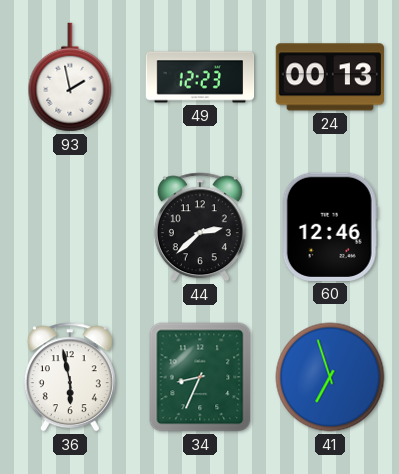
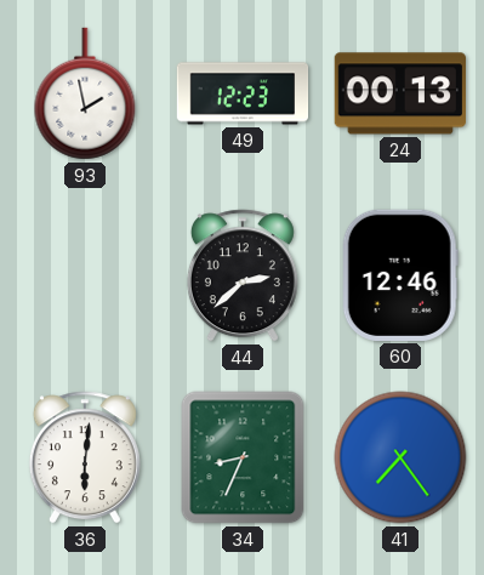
36: 5:58 -> 6:01
41: 6:57 -> 7:24
